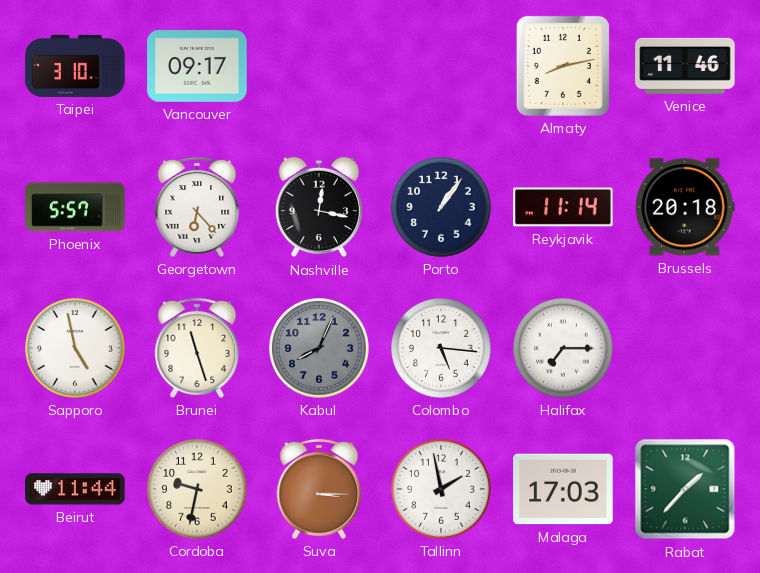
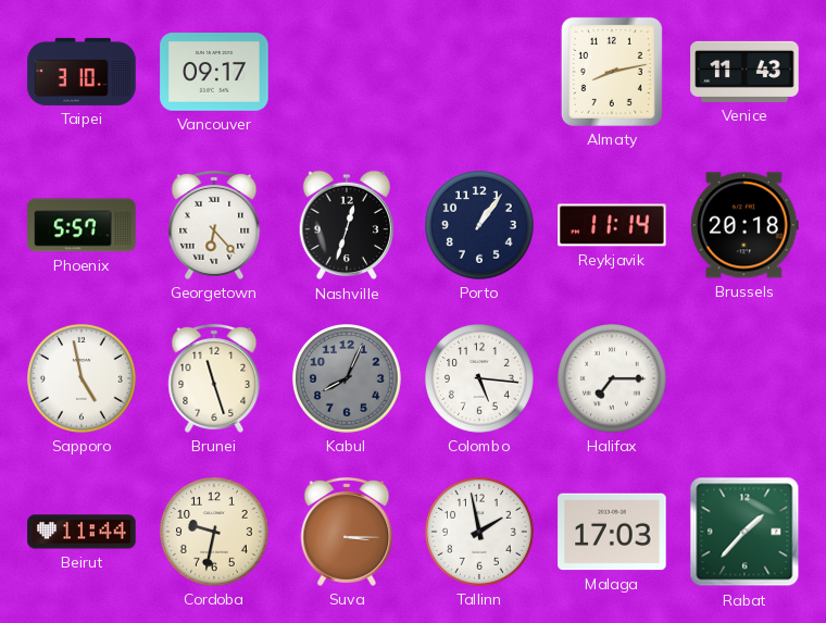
Venice: 11:46 -> 11:43
Nashville: 12:17 -> 12:33
